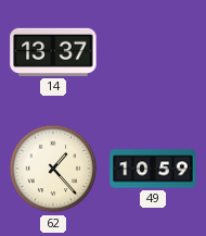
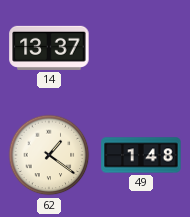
62: 1:23 -> 1:21
49: 10:59 -> 1:48
